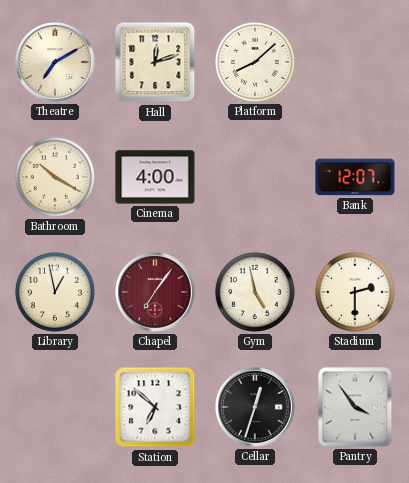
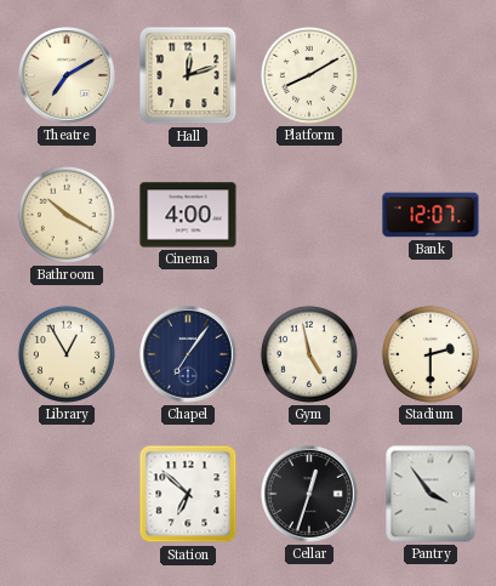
Platform: 8:08 -> 8:10
Library: 12:58 -> 12:55
Chapel dial: burgundy -> navy
